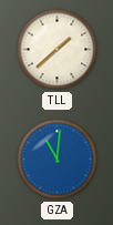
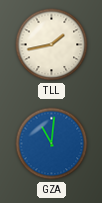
TLL: 1:38 -> 1:43
